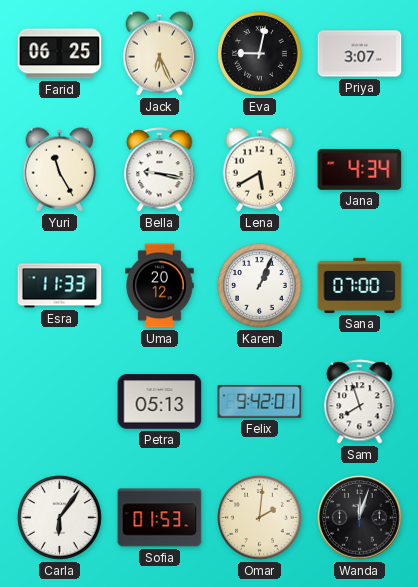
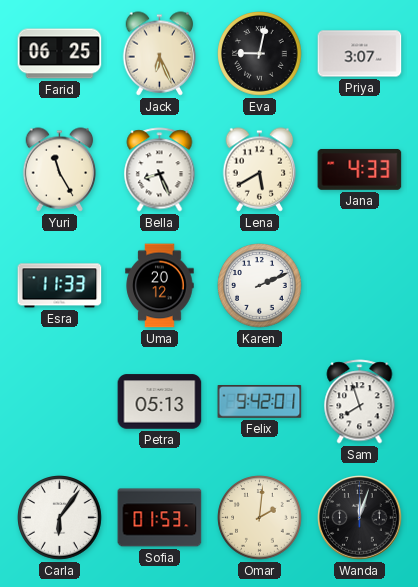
Bella: 9:17 -> 8:26
Jana: 4:34 -> 4:33
Karen: 1:04 -> 2:11
Sana: 07:00 -> none
